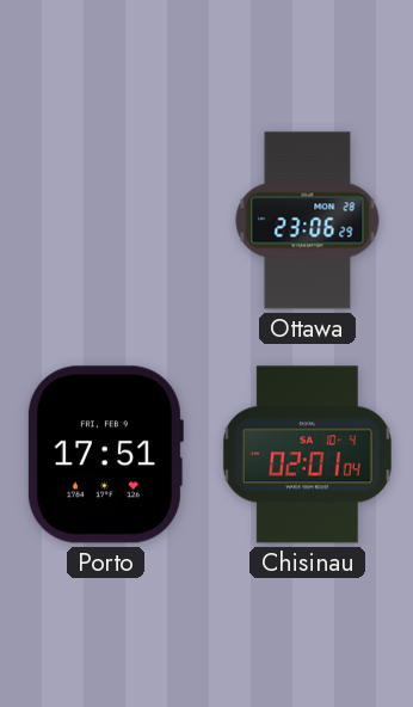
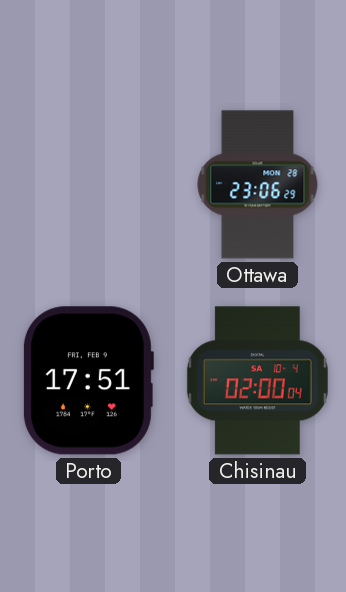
Chisinau: 02:01 -> 02:00
